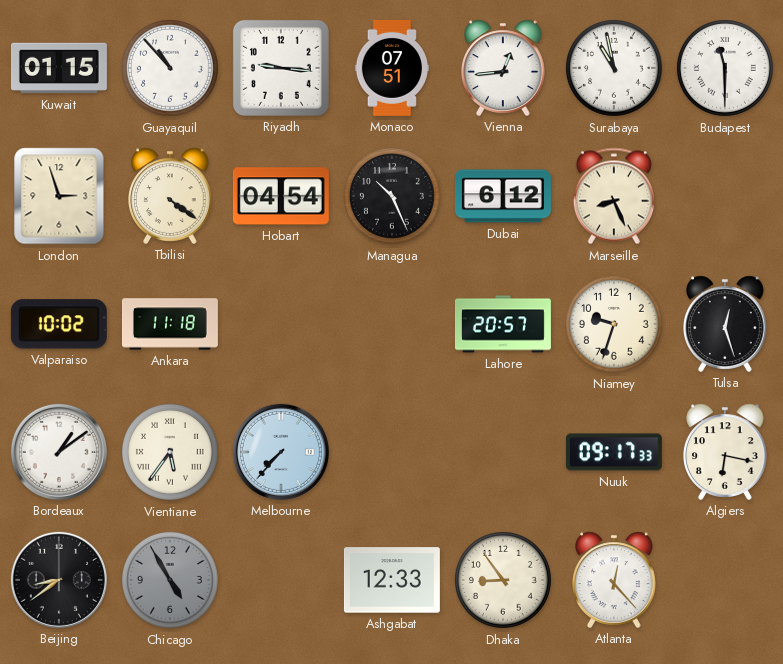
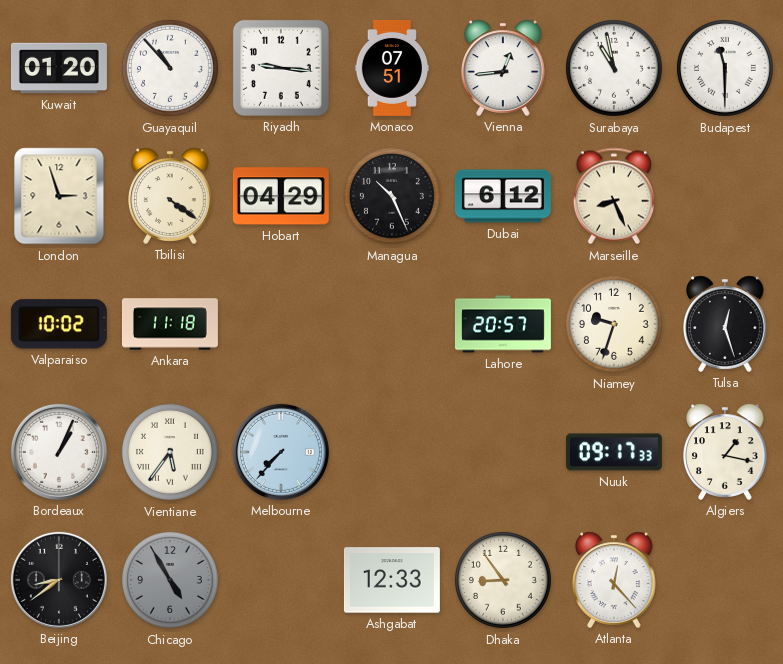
Kuwait: 01:15 -> 01:20
Hobart: 04:54 -> 04:29
Bordeaux: 1:09 -> 1:04
Algiers: 6:17 -> 1:17
